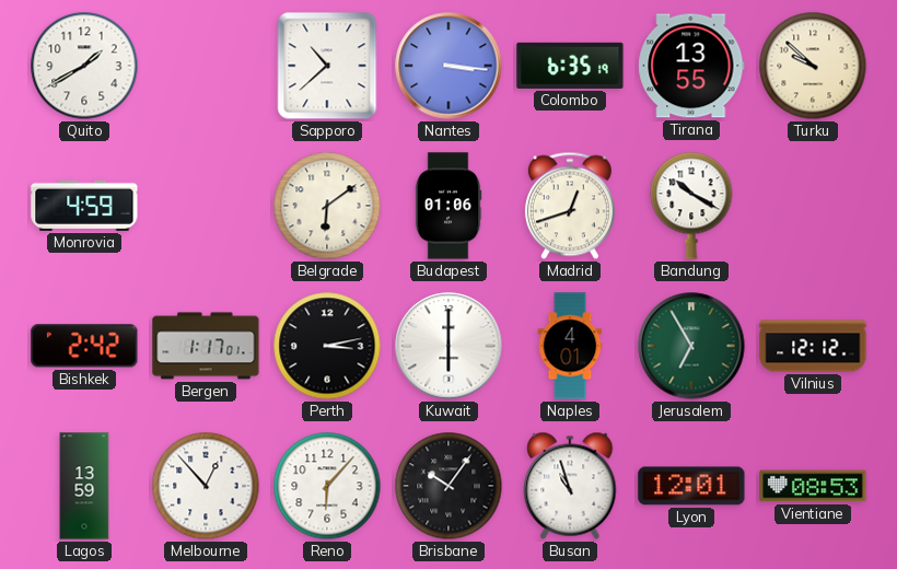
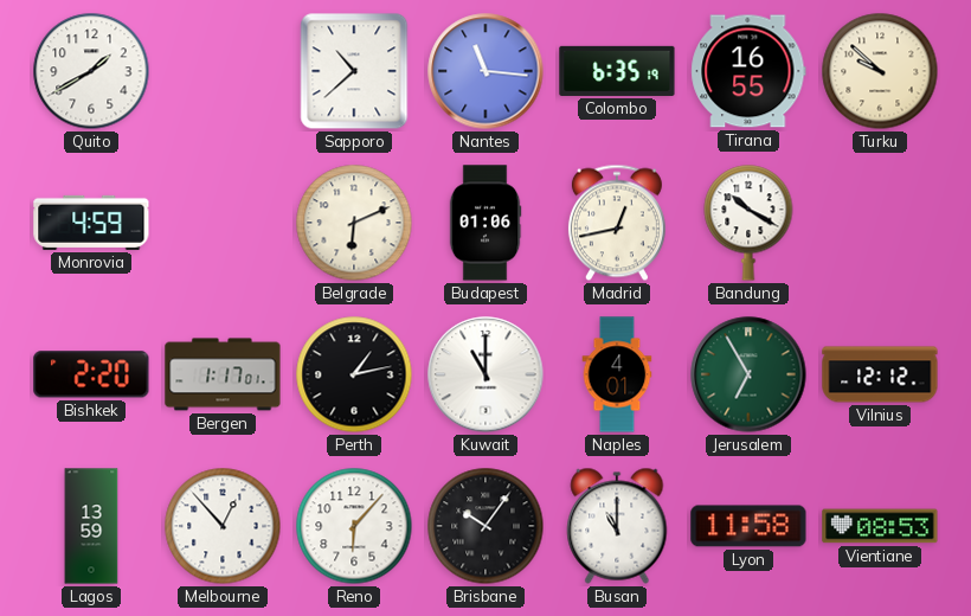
Nantes: 3:16 -> 11:16
Tirana: 13:55 -> 16:55
Belgrade: 6:09 -> 6:11
Madrid: 12:42 -> 12:43
Bishkek: 2:42 -> 2:20
Perth: 3:13 -> 1:13
Kuwait: 6:00 -> 11:00
Busan: 10:57 -> 11:00
Lyon: 12:01 -> 11:58
